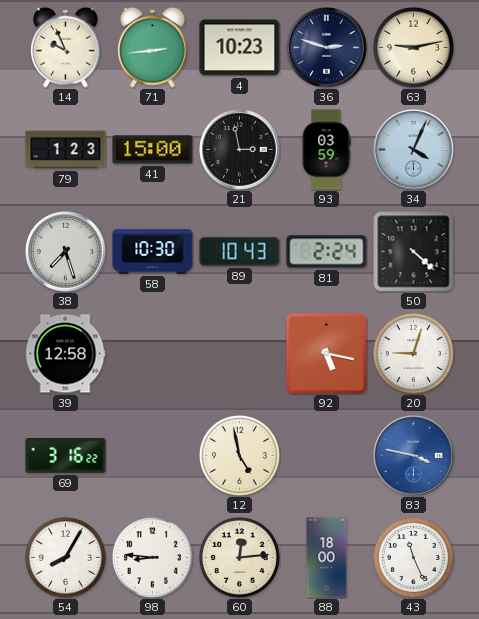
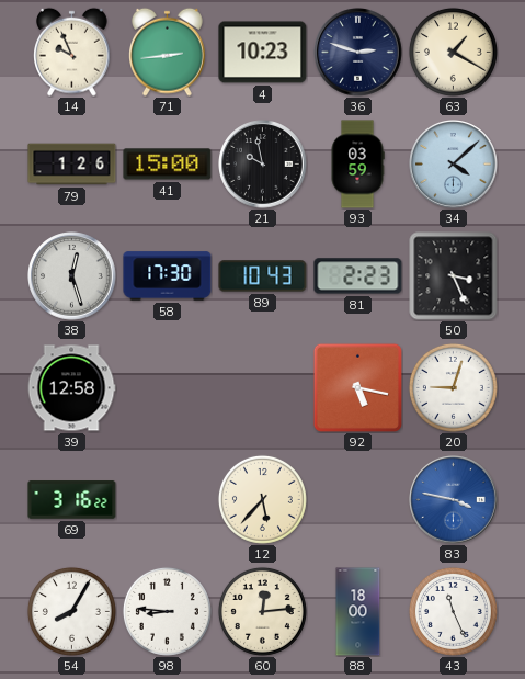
63: 9:13 -> 1:20
79: 1:23 -> 1:26
21: 2:58 -> 9:58
34: 4:04 -> 4:08
38: 7:27 -> 12:27
58: 10:30 -> 17:30
81: 2:24 -> 2:23
50: 4:22 -> 3:26
12: 4:58 -> 5:37
